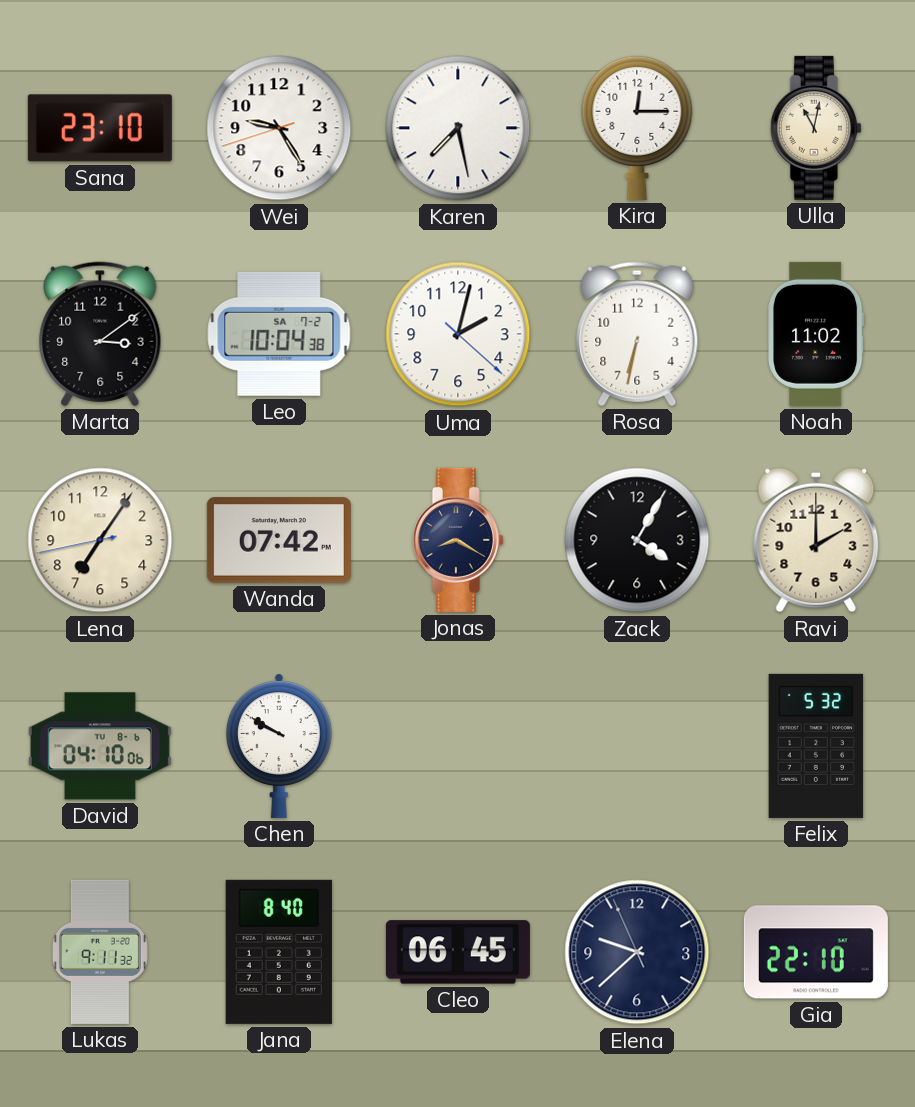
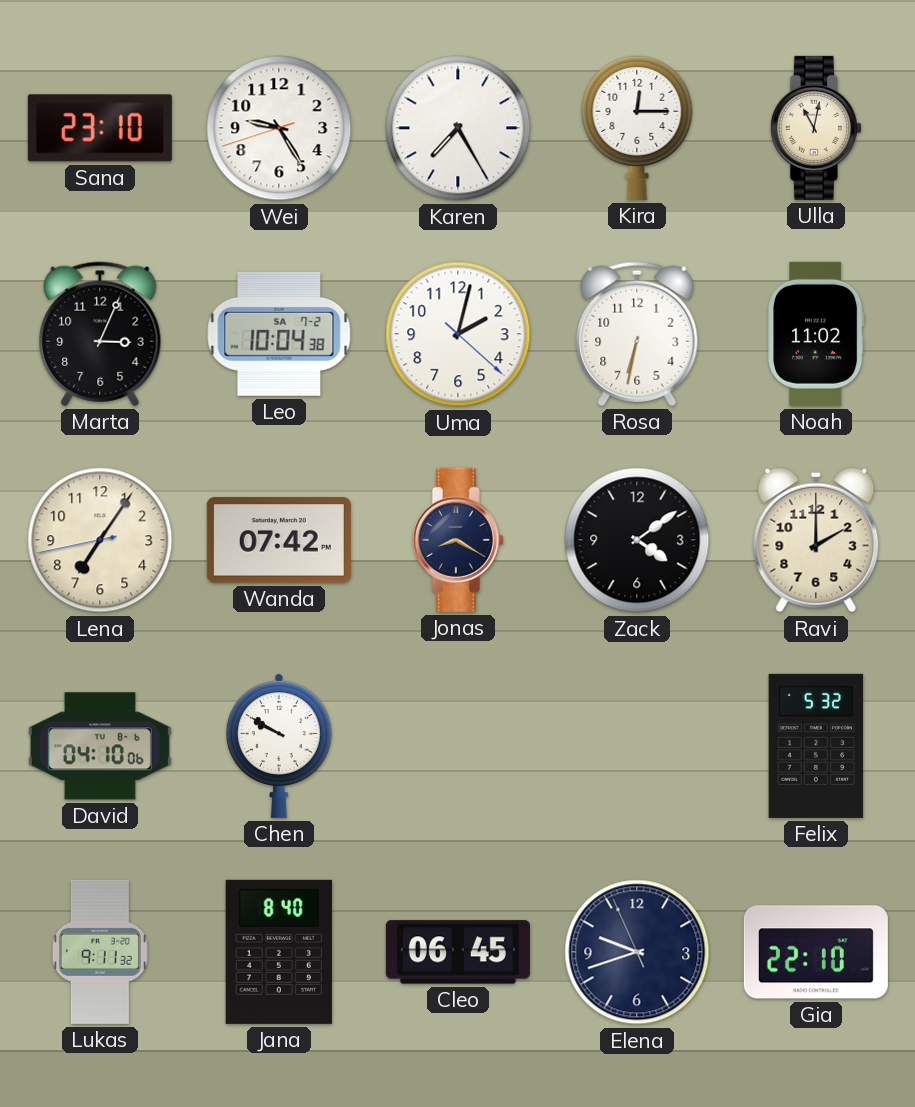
Karen: 7:28 -> 7:25
Marta: 3:09 -> 3:04
Zack: 4:05 -> 4:09
Elena: 9:37 -> 9:41
